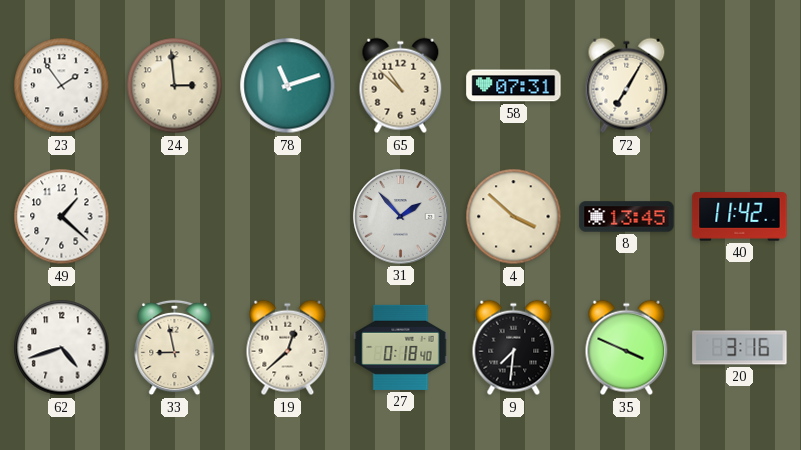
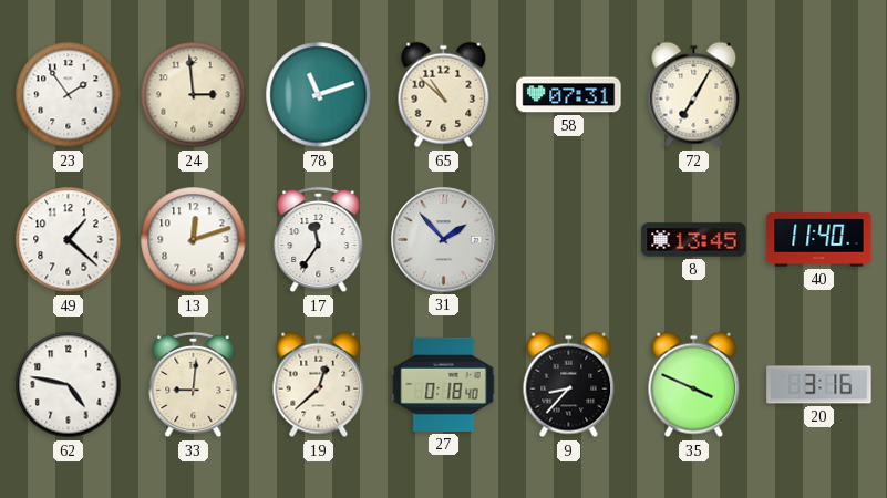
13: none -> 12:12
17: none -> 11:36
4: 3:52 -> none
40: 11:42 -> 11:40
62: 4:42 -> 4:47
33: 8:58 -> 9:01
9: 7:31 -> 8:37
